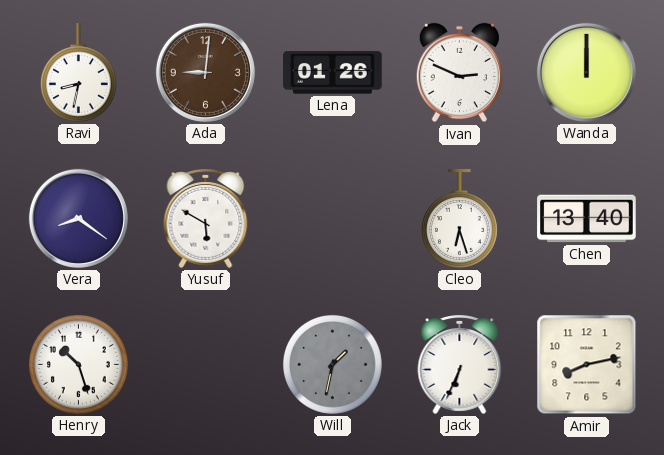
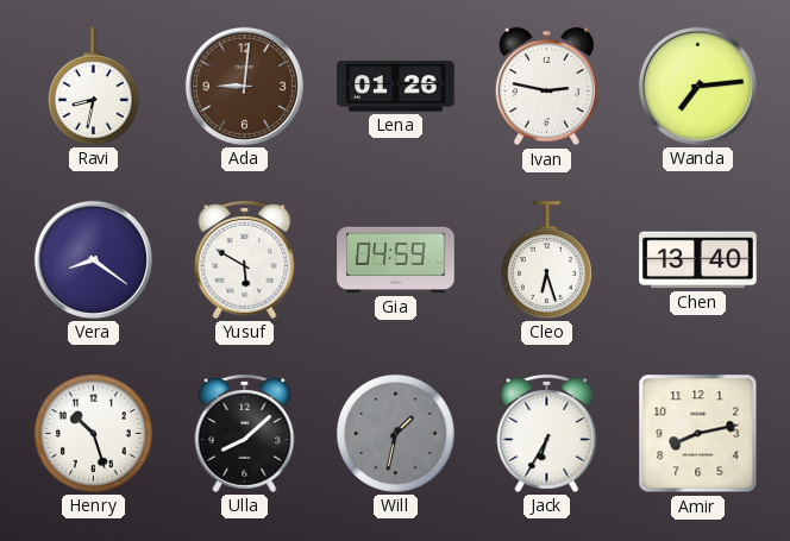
Ivan: 2:49 -> 2:47
Wanda: 12:00 -> 7:14
Gia: none -> 04:59
Ulla: none -> 8:08
Jack: 6:34 -> 6:35
